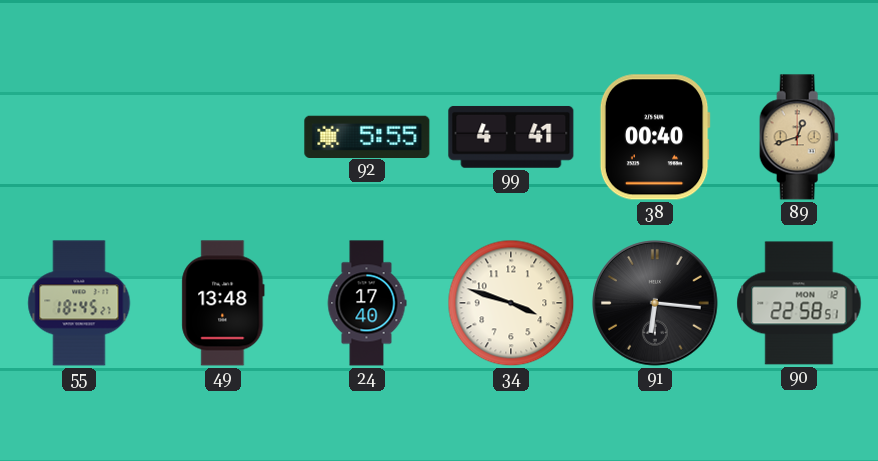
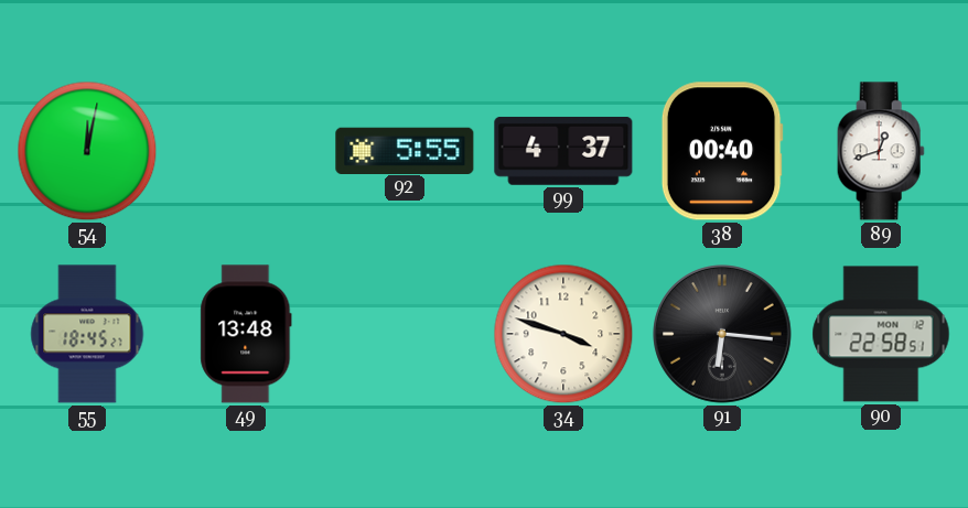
54: none -> 12:02
99: 4:41 -> 4:37
89 dial: champagne -> white
24: 17:40 -> none
